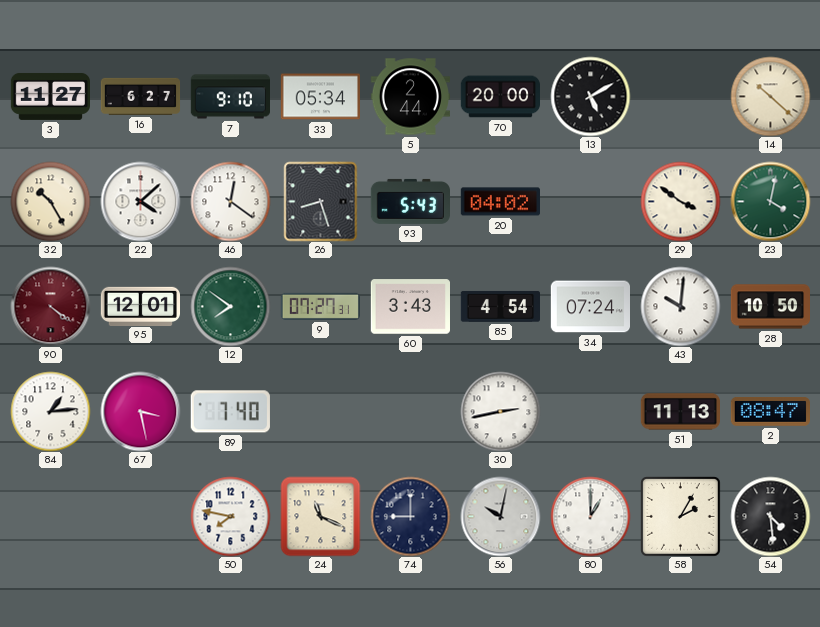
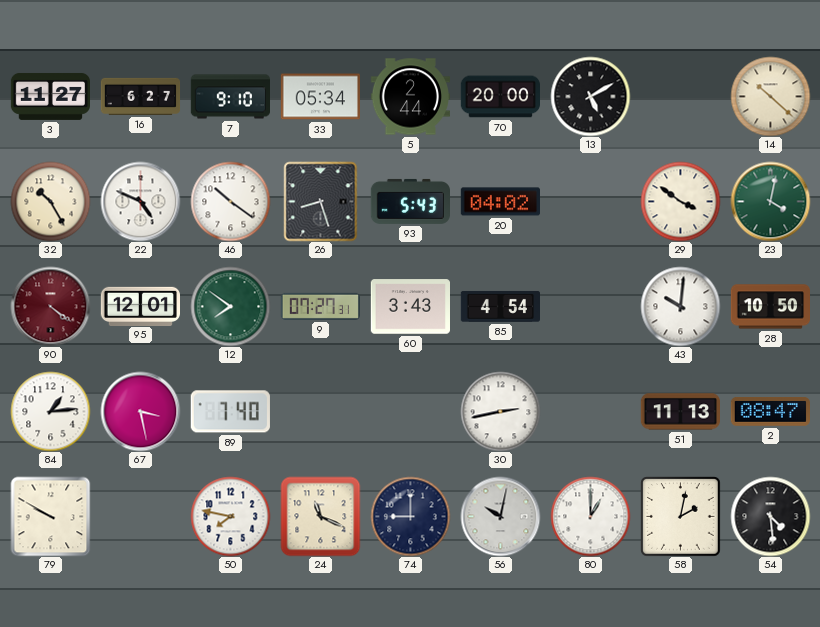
22: 4:08 -> 4:49
46: 12:21 -> 10:21
34: 07:24 -> none
79: none -> 9:50
58: 2:05 -> 2:02
